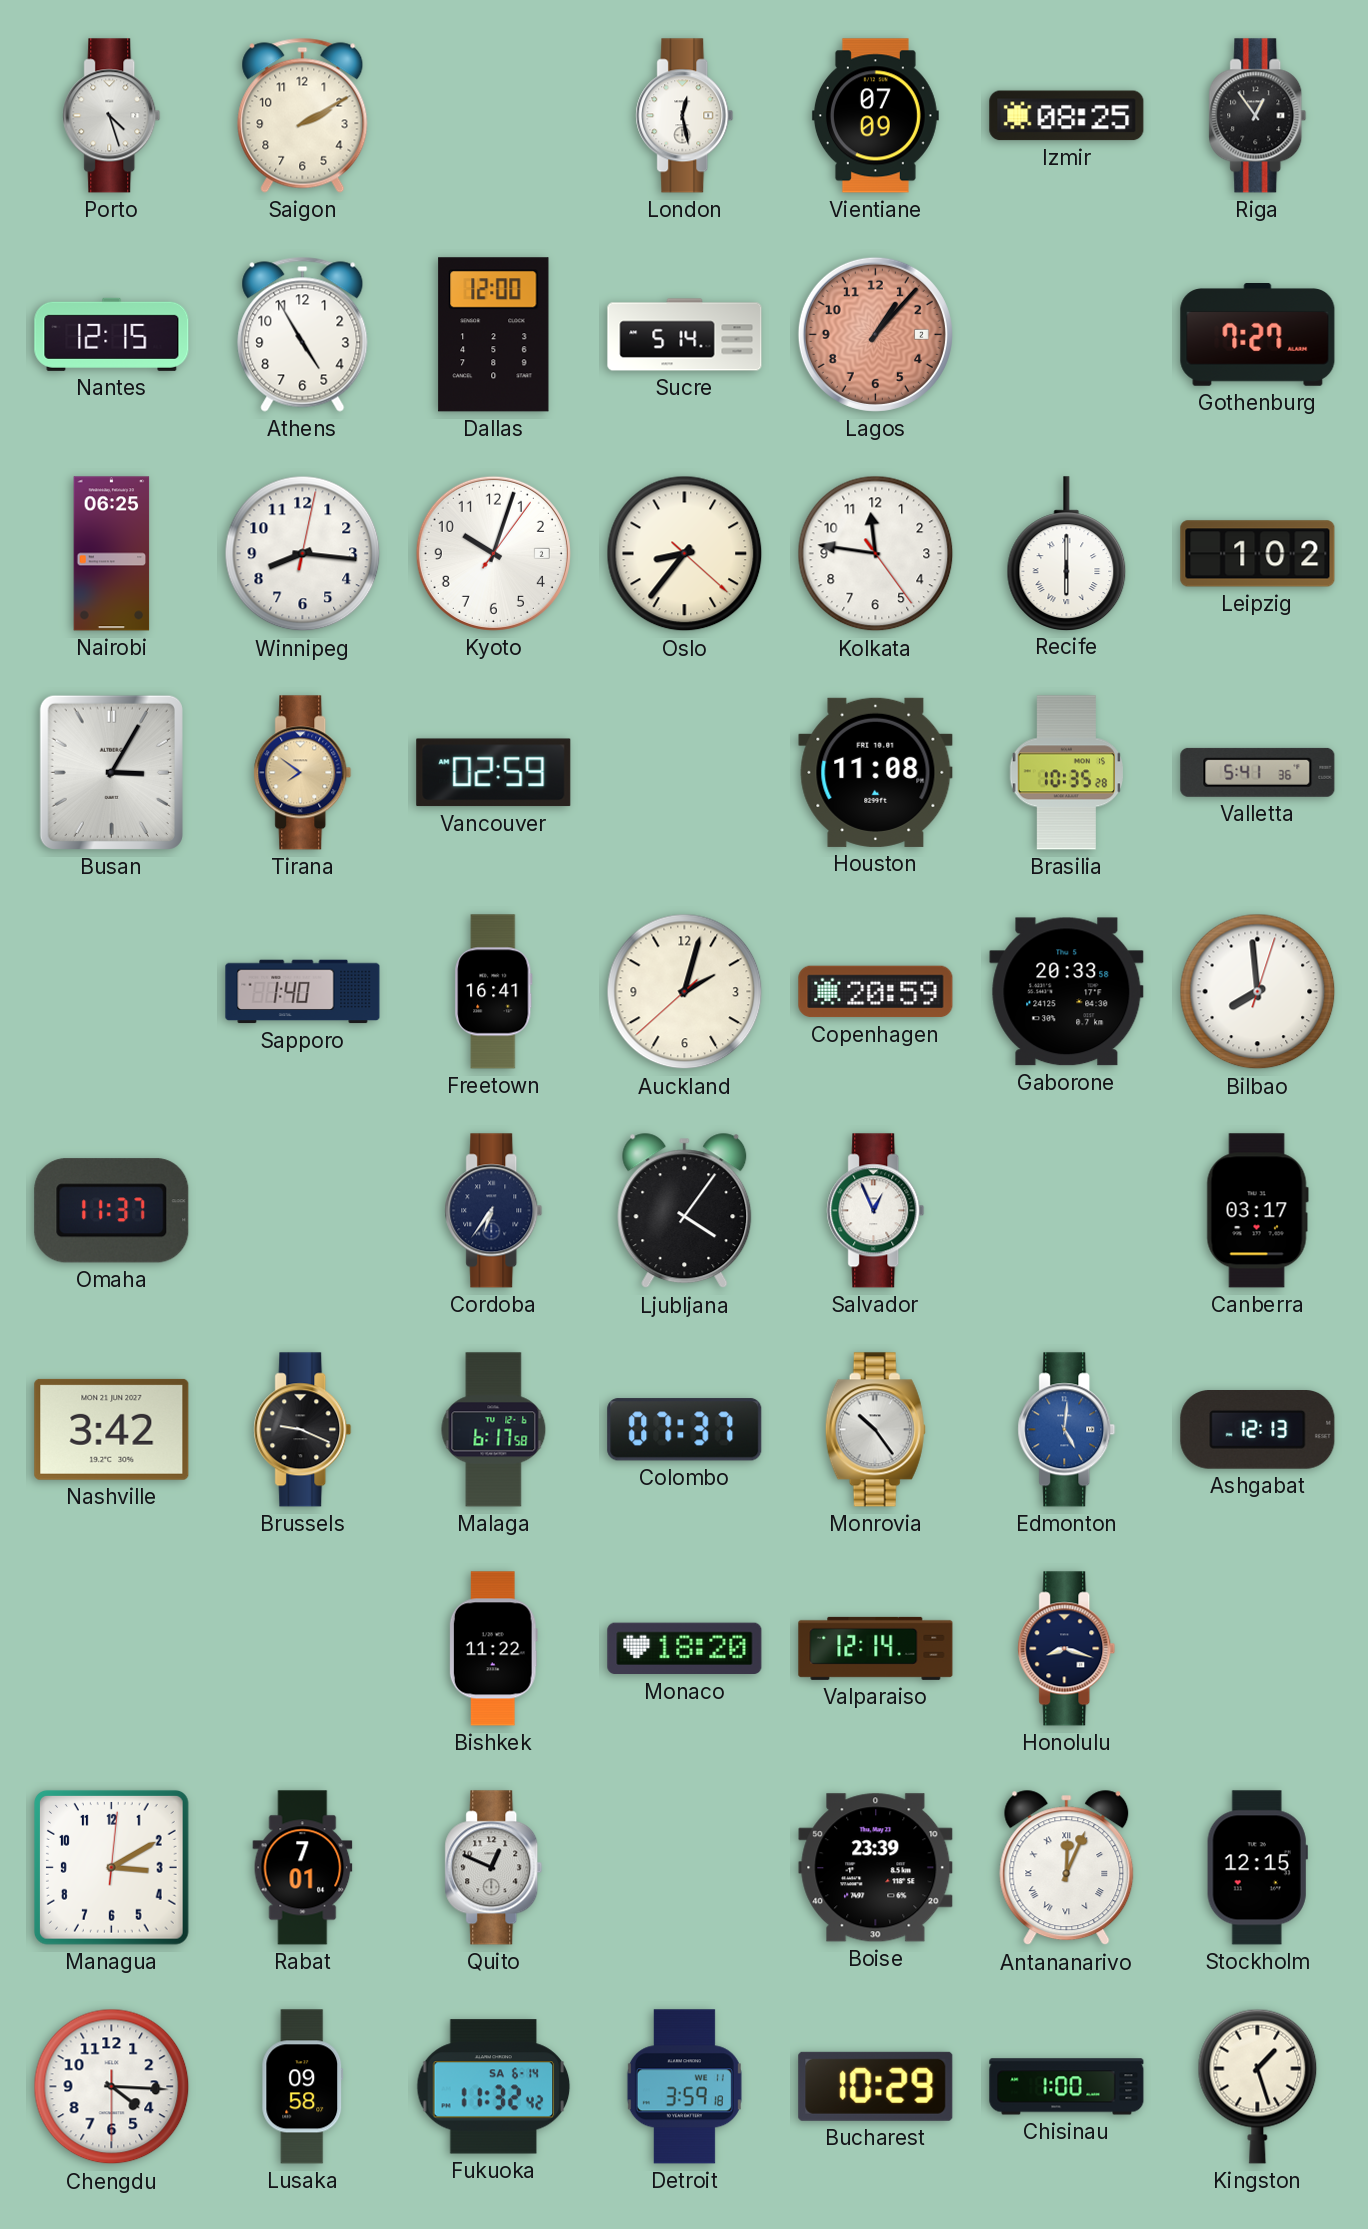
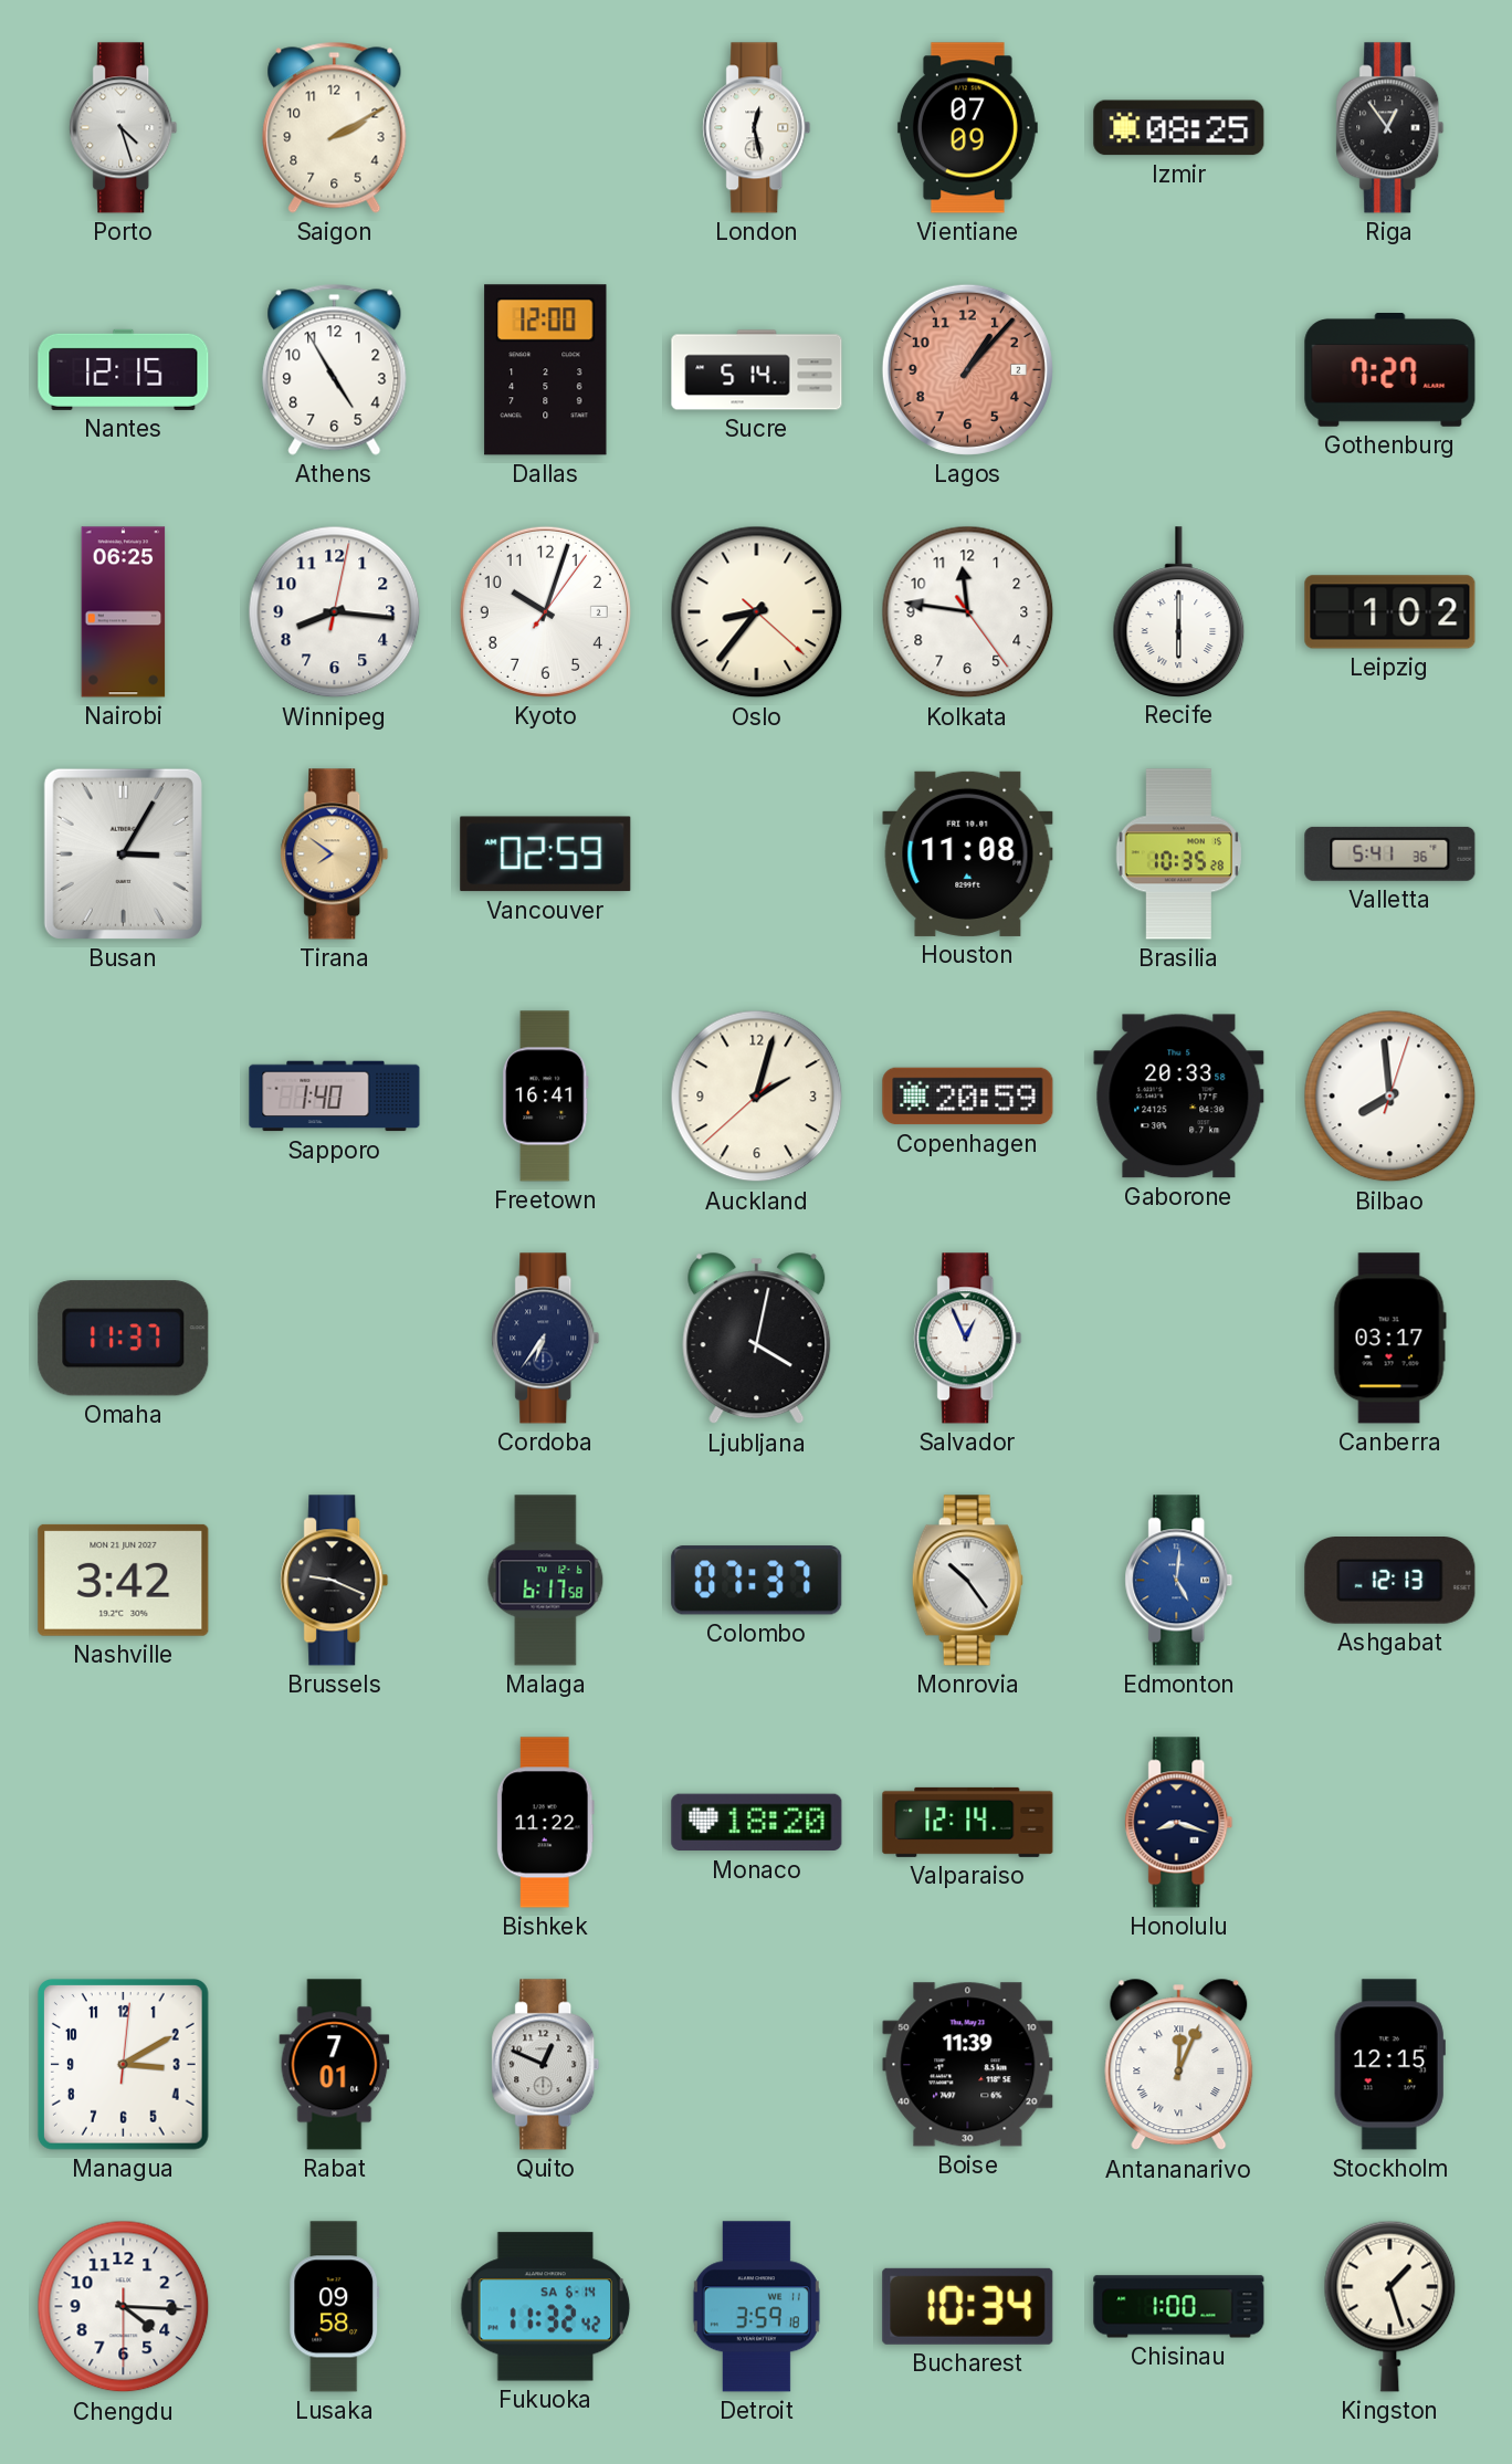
Ljubljana: 4:06 -> 4:02
Boise: 23:39 -> 11:39
Bucharest: 10:29 -> 10:34
